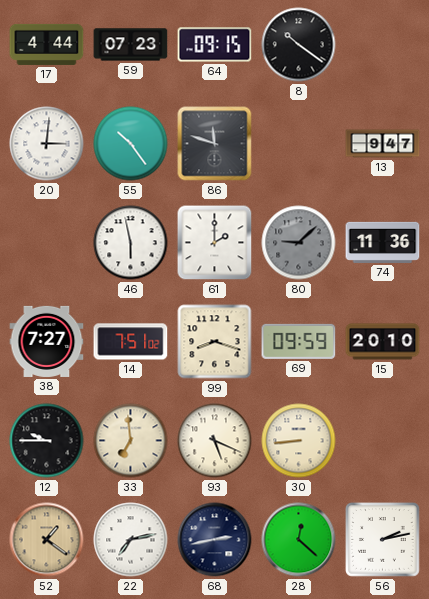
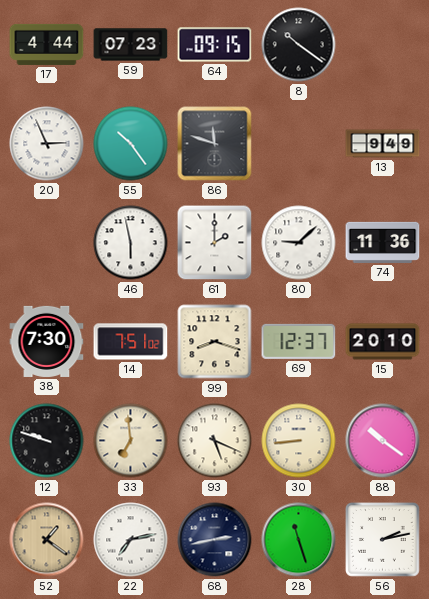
20: 3:01 -> 2:56
13: 9:47 -> 9:49
80 dial: grey -> white
38: 7:27 -> 7:30
69: 09:59 -> 12:37
12: 9:45 -> 9:48
88: none -> 10:21
28: 12:22 -> 11:27
